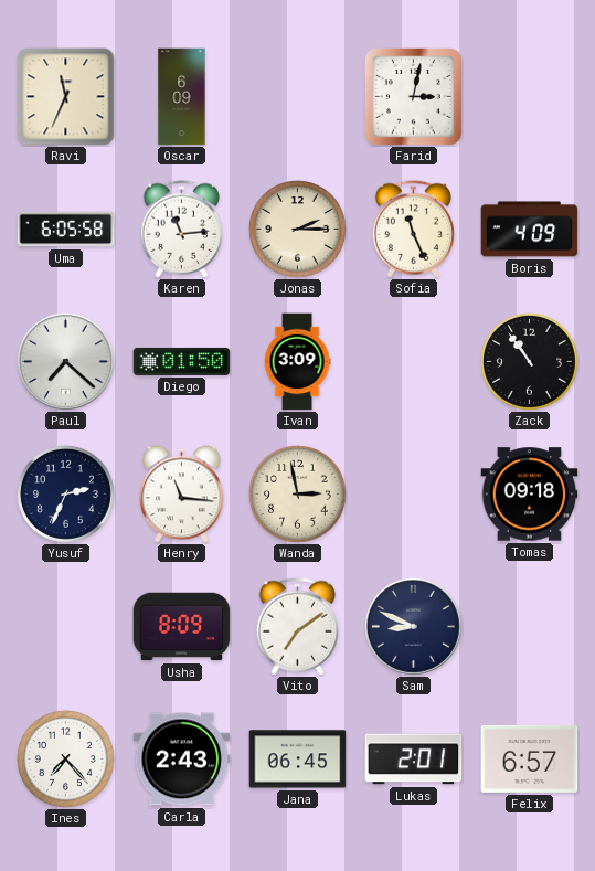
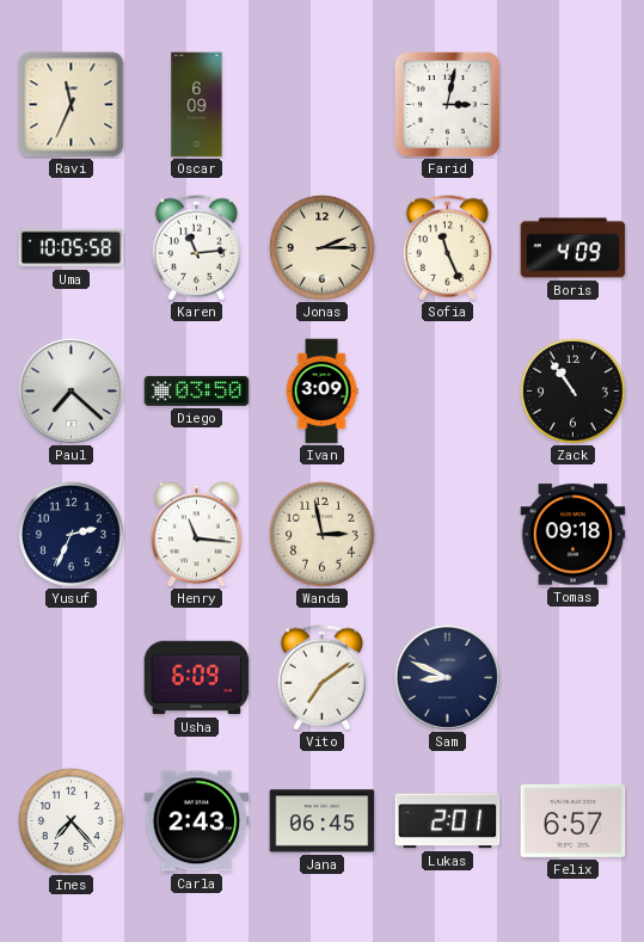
Uma: 6:05 -> 10:05
Diego: 01:50 -> 03:50
Usha: 8:09 -> 6:09
